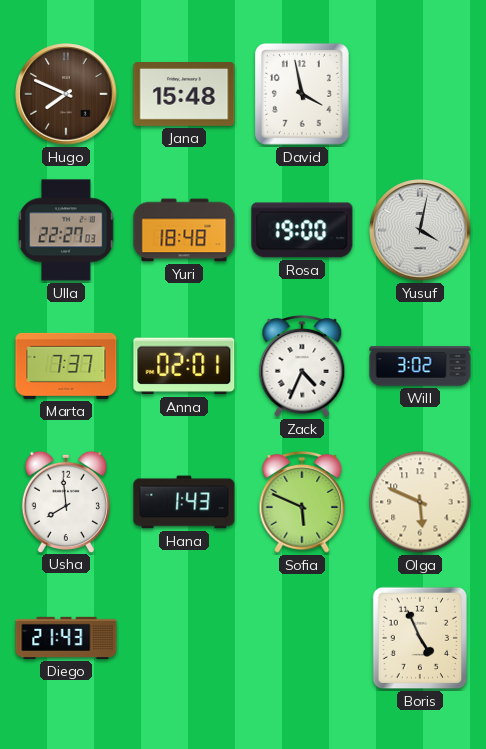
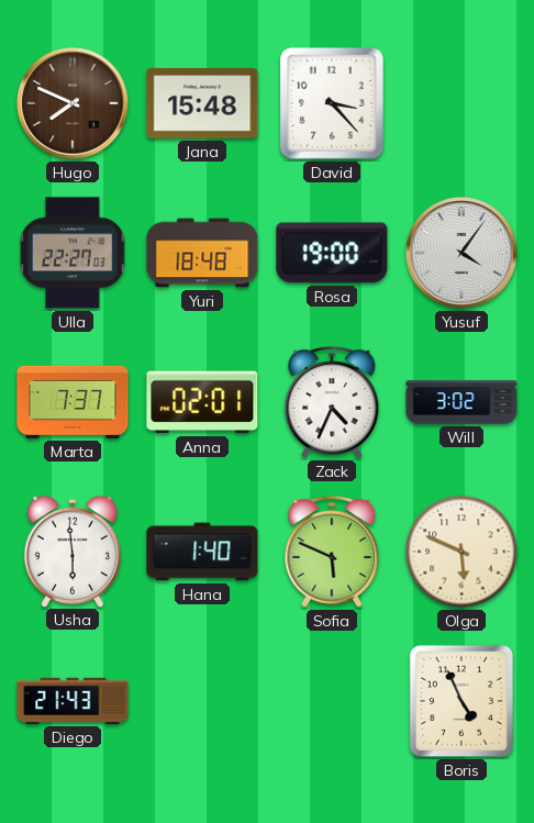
David: 3:58 -> 3:23
Yusuf: 4:02 -> 4:06
Usha: 7:59 -> 5:59
Hana: 1:43 -> 1:40
